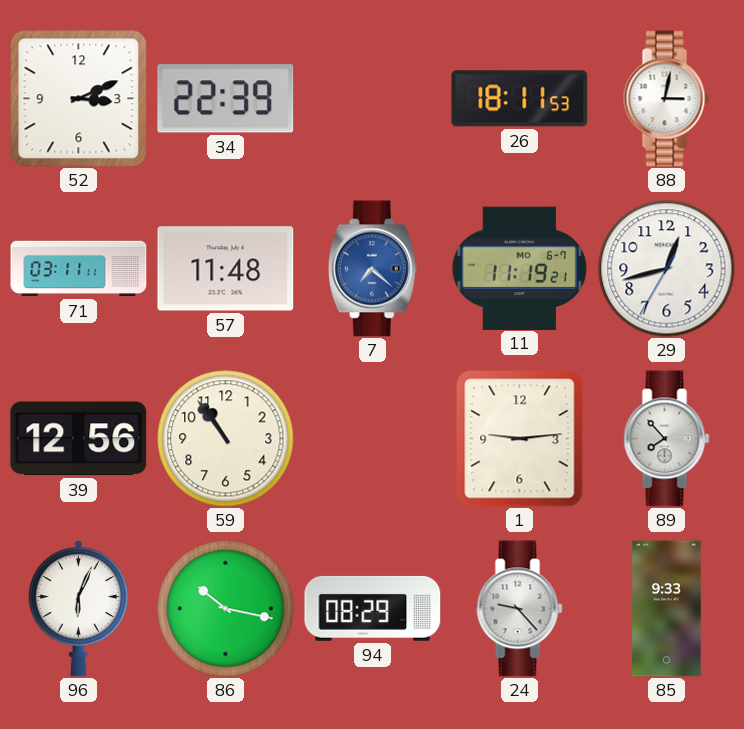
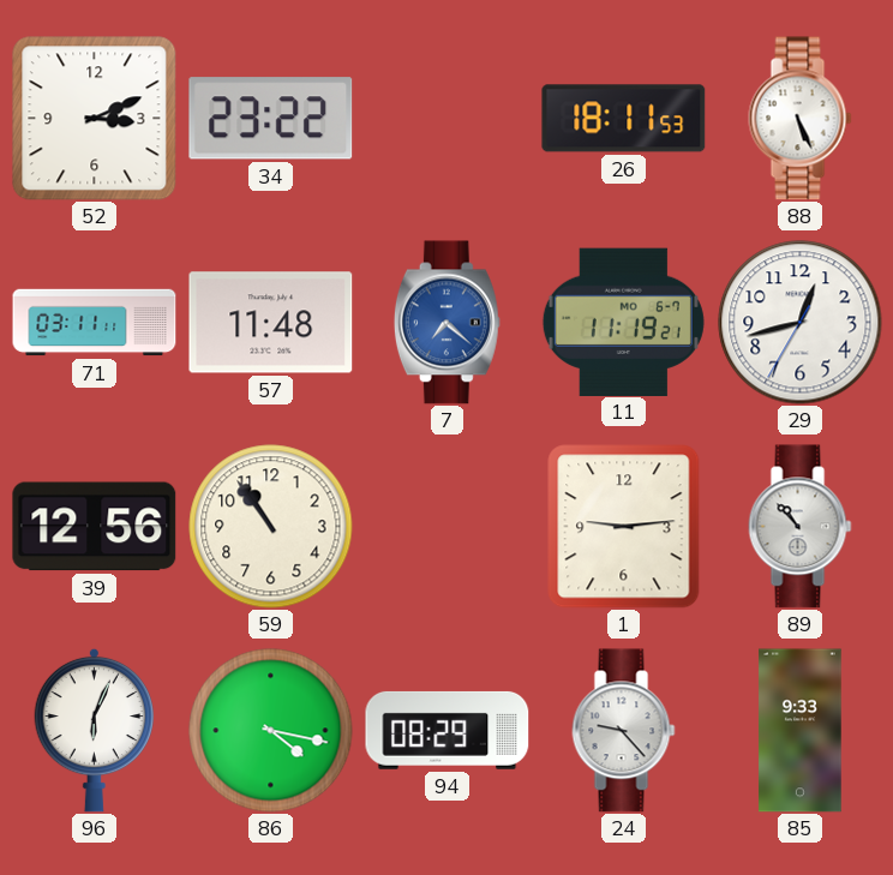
34: 22:39 -> 23:22
88: 3:02 -> 5:26
89: 7:53 -> 10:53
86: 10:17 -> 4:17
